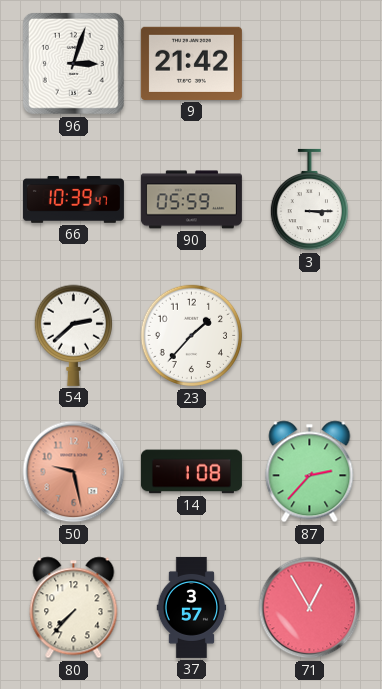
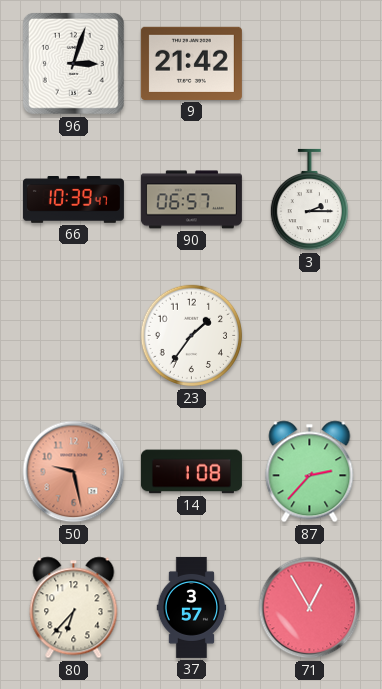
90: 05:59 -> 06:57
3: 3:15 -> 2:15
54: 2:38 -> none
23: 1:37 -> 1:36
80: 7:37 -> 6:37
